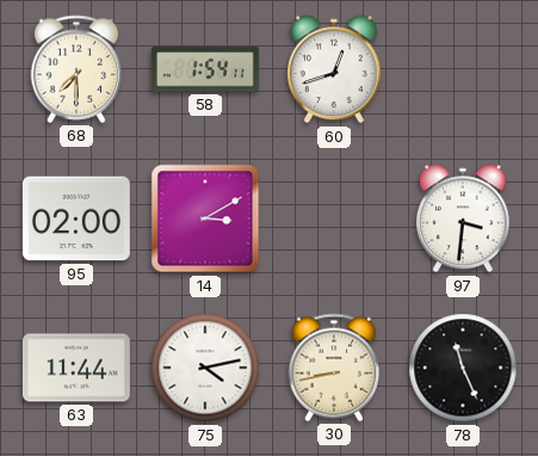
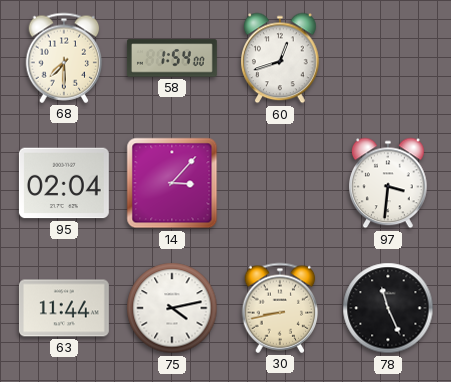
58: 1:54:11 -> 1:54:00
95: 02:00 -> 02:04
14: 3:10 -> 3:07
